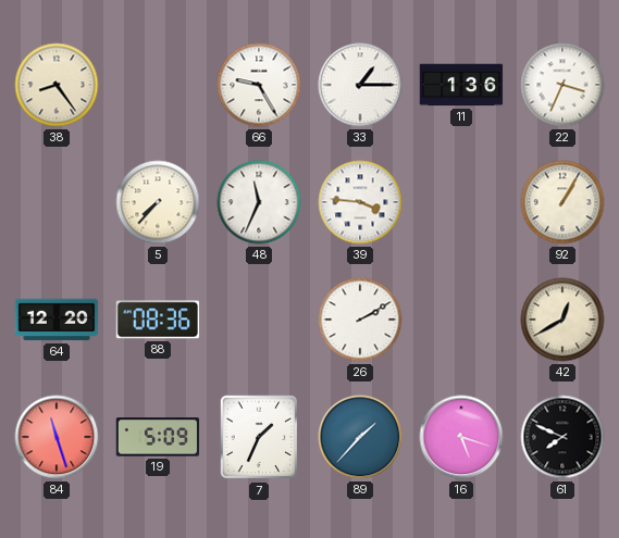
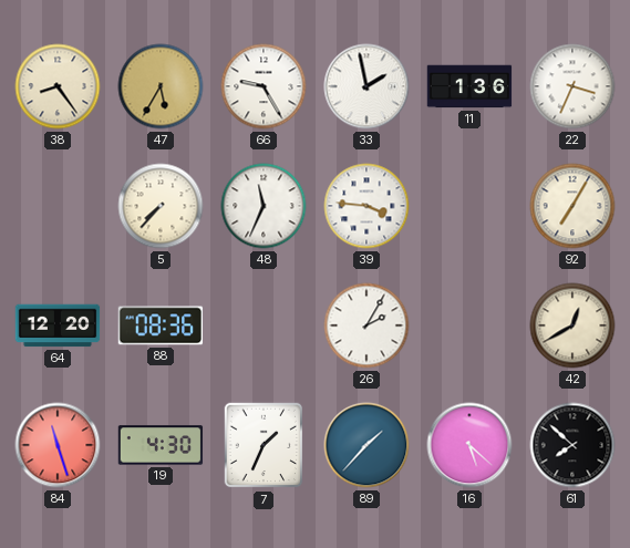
47: none -> 5:35
33: 1:15 -> 1:58
92: 1:05 -> 7:05
26: 2:10 -> 2:05
19: 5:09 -> 4:30
16: 5:18 -> 5:22
61: 7:49 -> 7:52
